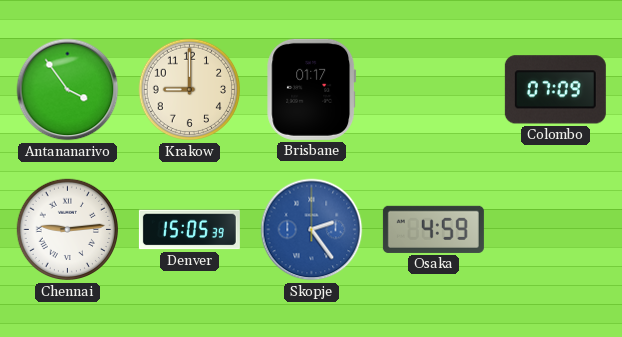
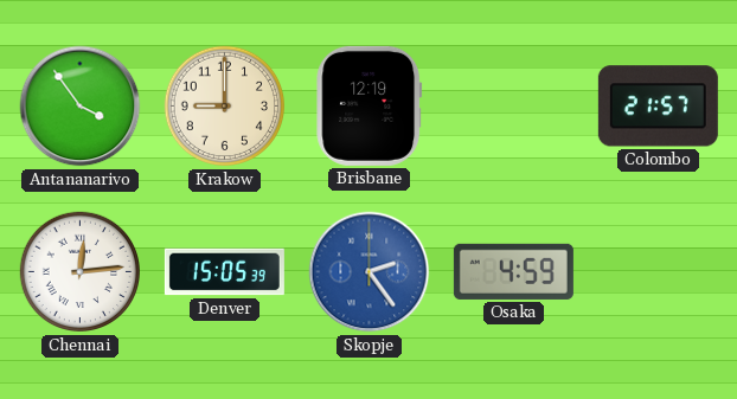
Brisbane: 01:17 -> 12:19
Colombo: 07:09 -> 21:57
Chennai: 9:14 -> 12:14
